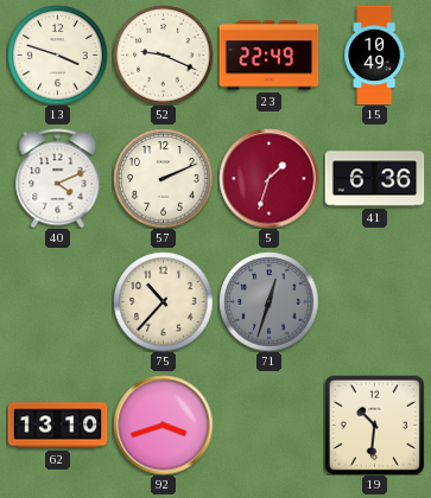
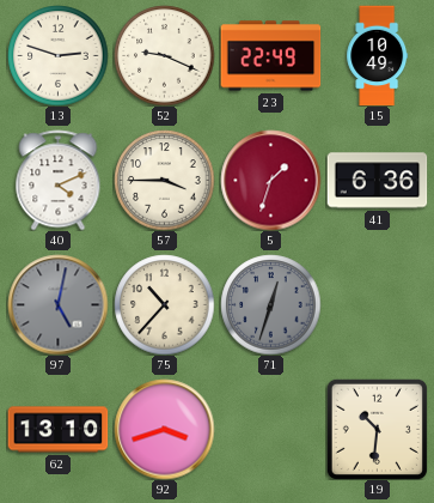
13: 3:48 -> 2:48
57: 2:11 -> 3:45
97: none -> 5:02
